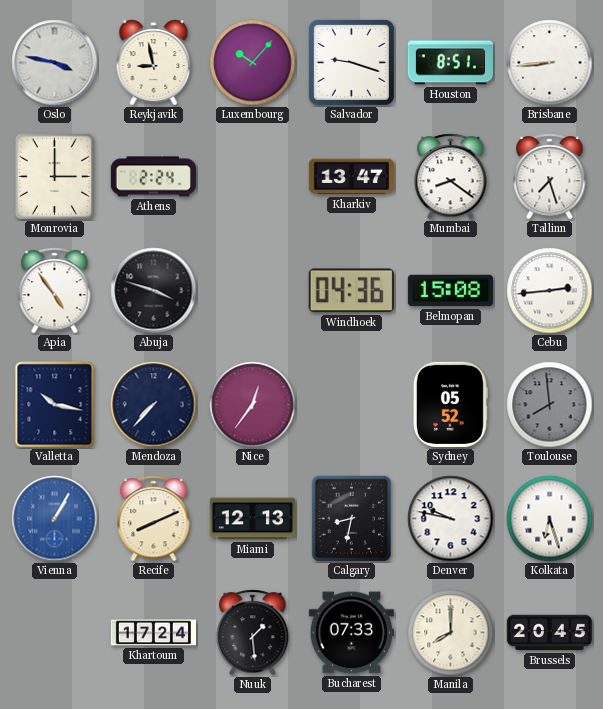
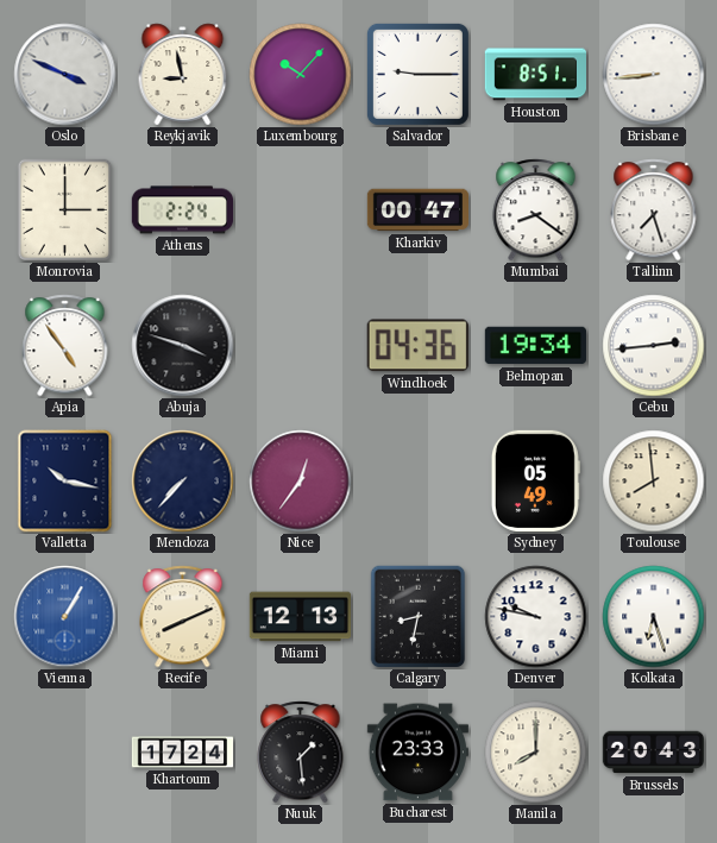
Oslo: 3:47 -> 3:49
Salvador: 9:18 -> 9:15
Kharkiv: 13:47 -> 00:47
Belmopan: 15:08 -> 19:34
Sydney: 05:52 -> 05:49
Toulouse dial: grey -> cream
Bucharest: 07:33 -> 23:33
Brussels: 20:45 -> 20:43
